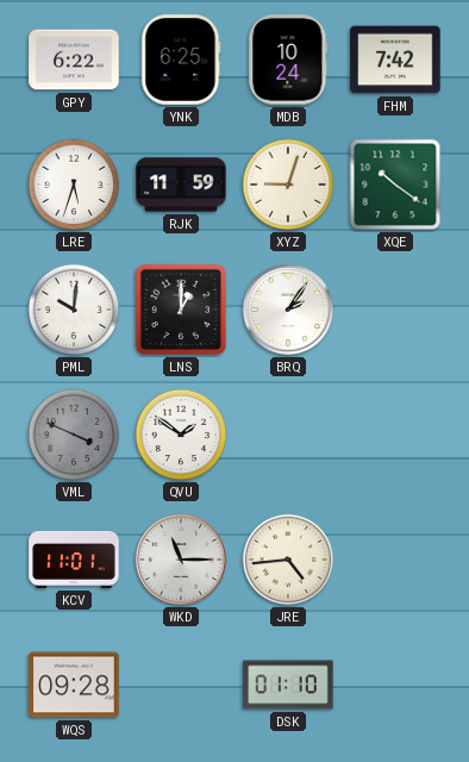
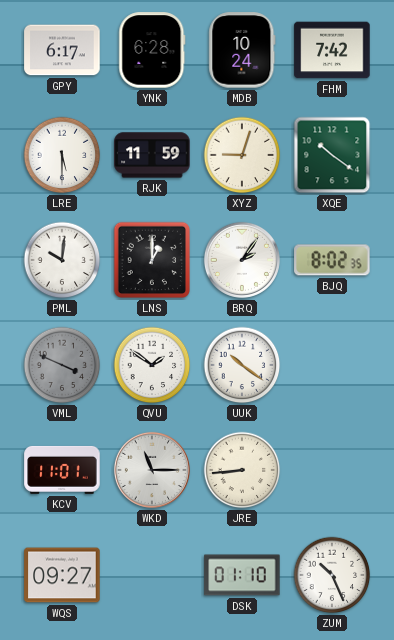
GPY: 6:22 -> 6:17
YNK: 6:25 -> 6:28
LRE: 5:33 -> 5:30
BJQ: none -> 8:02
UUK: none -> 10:21
JRE: 4:44 -> 8:44
WQS: 09:28 -> 09:27
ZUM: none -> 10:26
